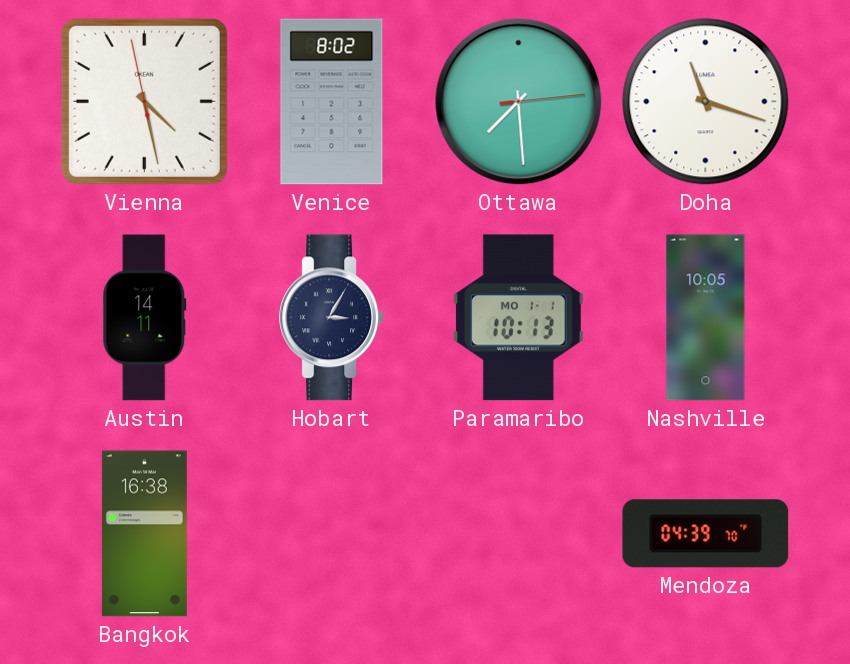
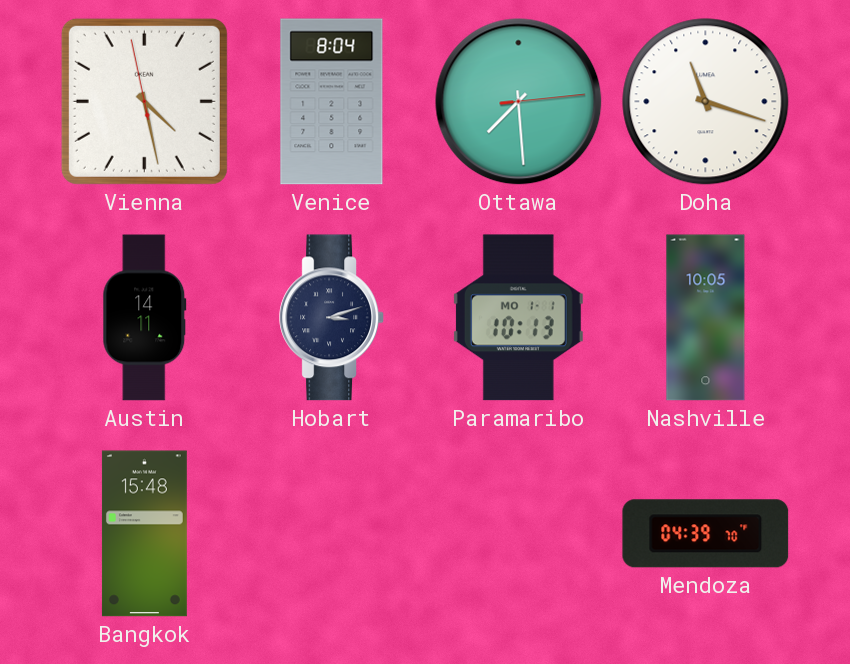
Venice: 8:02 -> 8:04
Hobart: 3:05 -> 3:12
Bangkok: 16:38 -> 15:48
